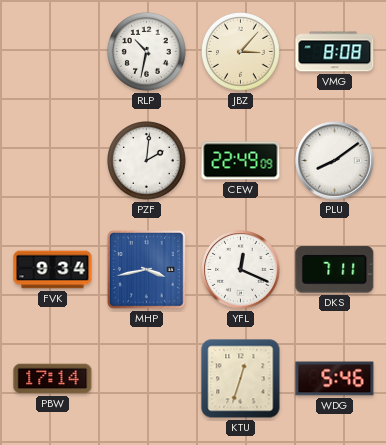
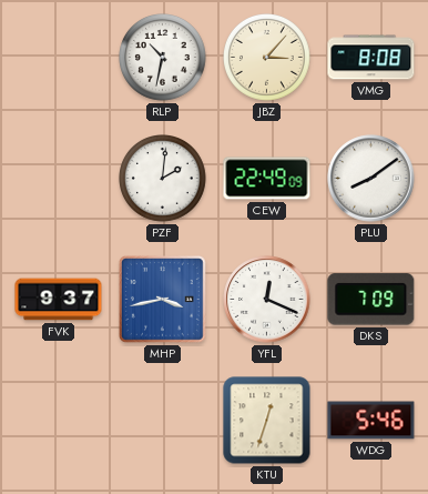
FVK: 9:34 -> 9:37
DKS: 7:11 -> 7:09
PBW: 17:14 -> none
